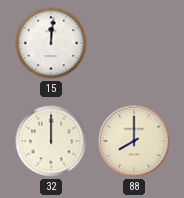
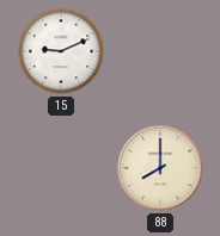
15: 12:01 -> 9:11
32: 12:00 -> none
